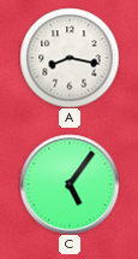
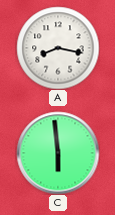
C: 5:06 -> 5:59
